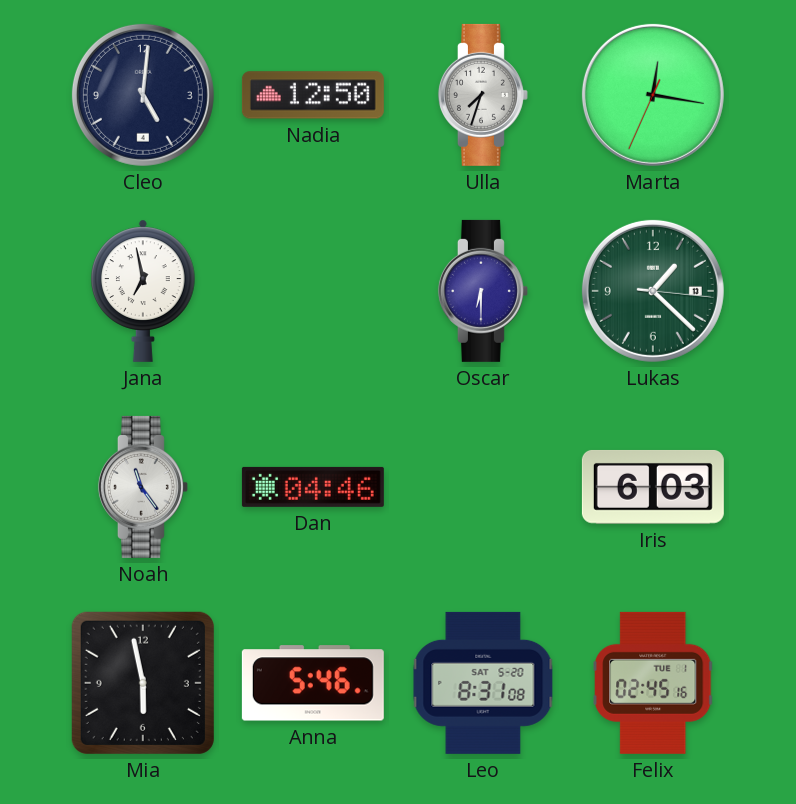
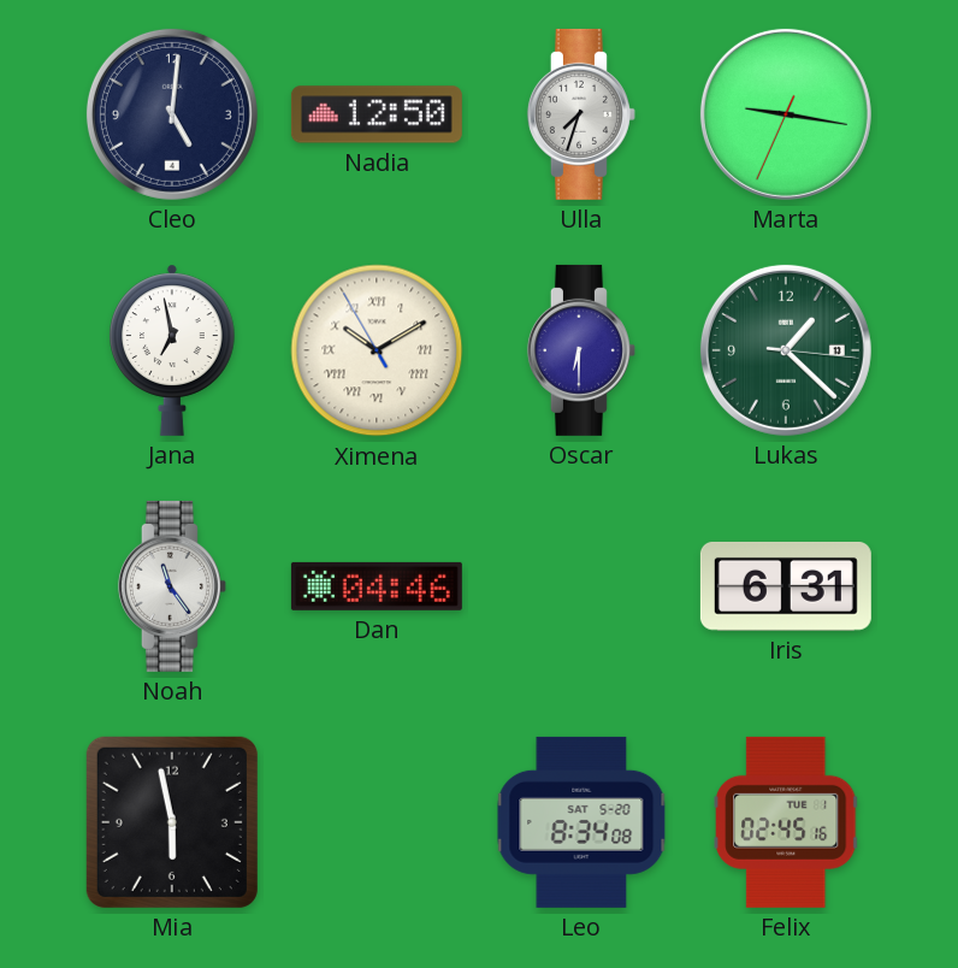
Marta: 12:16 -> 9:16
Ximena: none -> 10:09
Iris: 6:03 -> 6:31
Anna: 5:46 -> none
Leo: 8:31 -> 8:34
